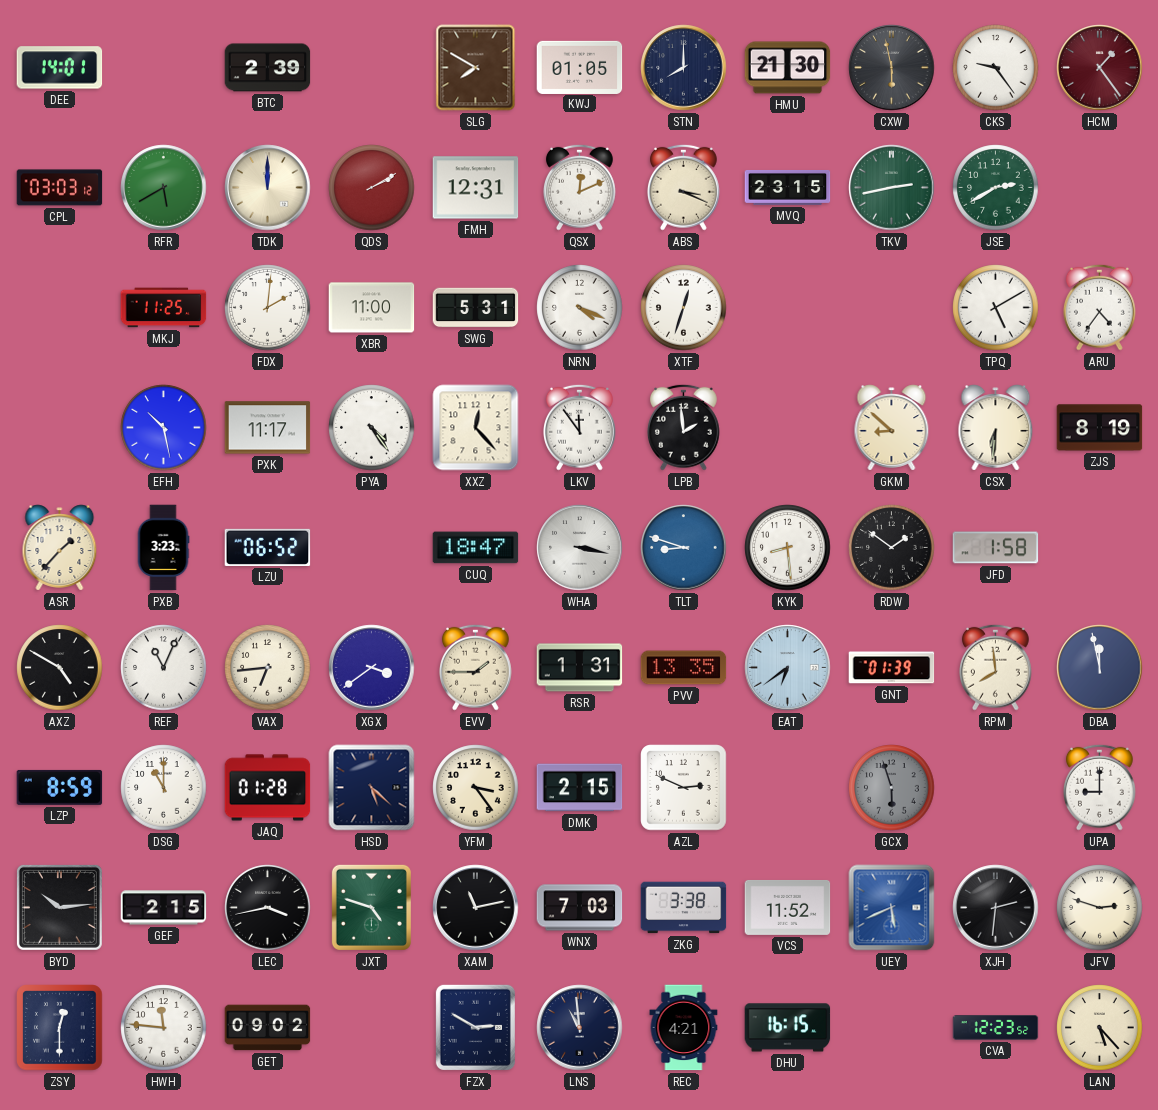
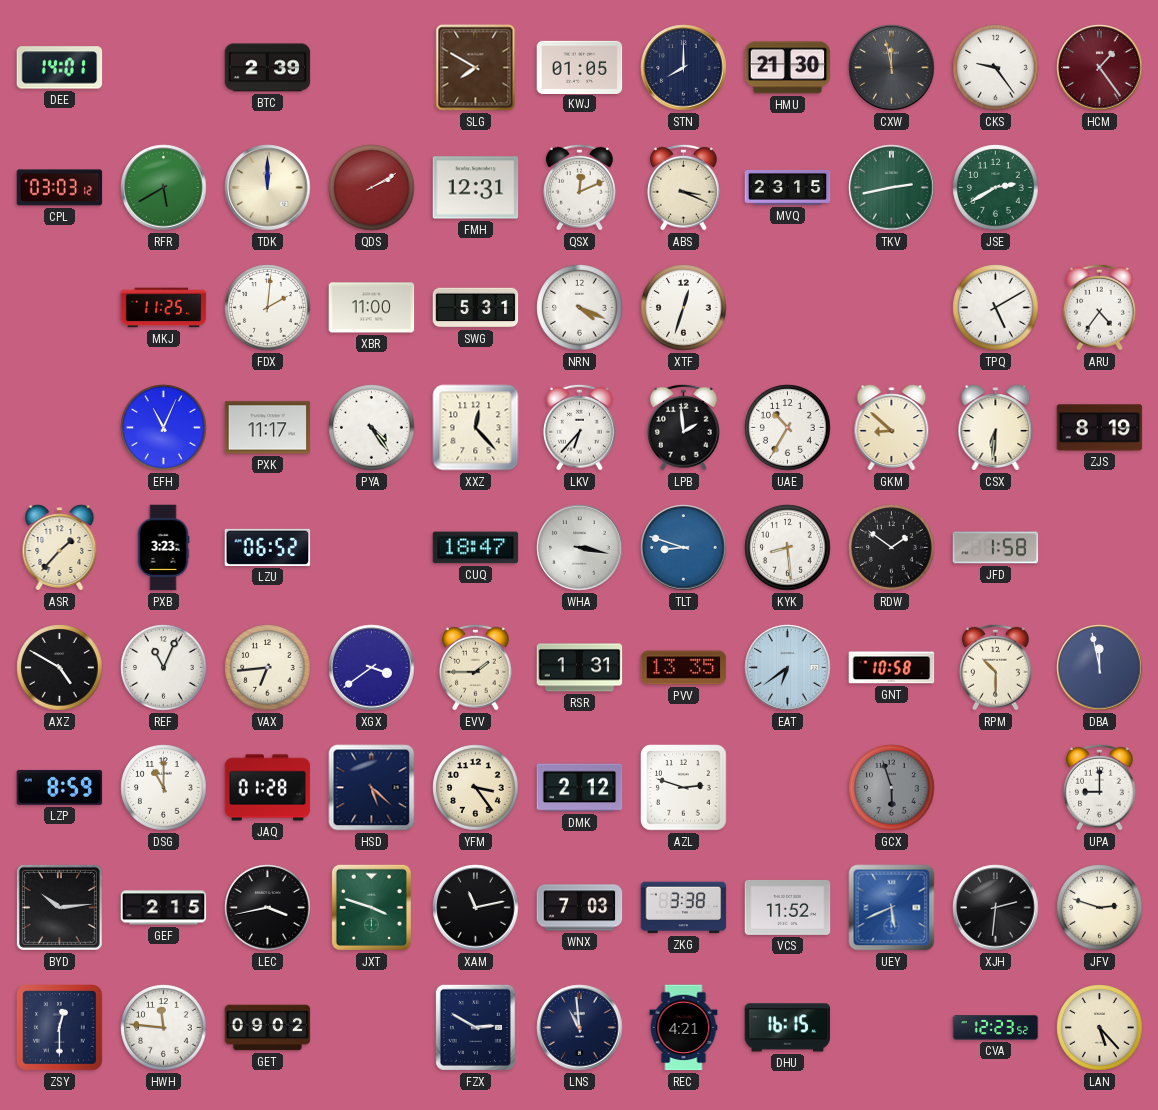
CXW: 5:58 -> 11:58
EFH: 10:28 -> 11:04
LKV: 11:54 -> 6:37
UAE: none -> 10:35
GNT: 01:39 -> 10:58
RPM: 7:59 -> 10:30
DMK: 2:15 -> 2:12
AZL: 2:49 -> 2:48
JXT: 4:48 -> 3:48
